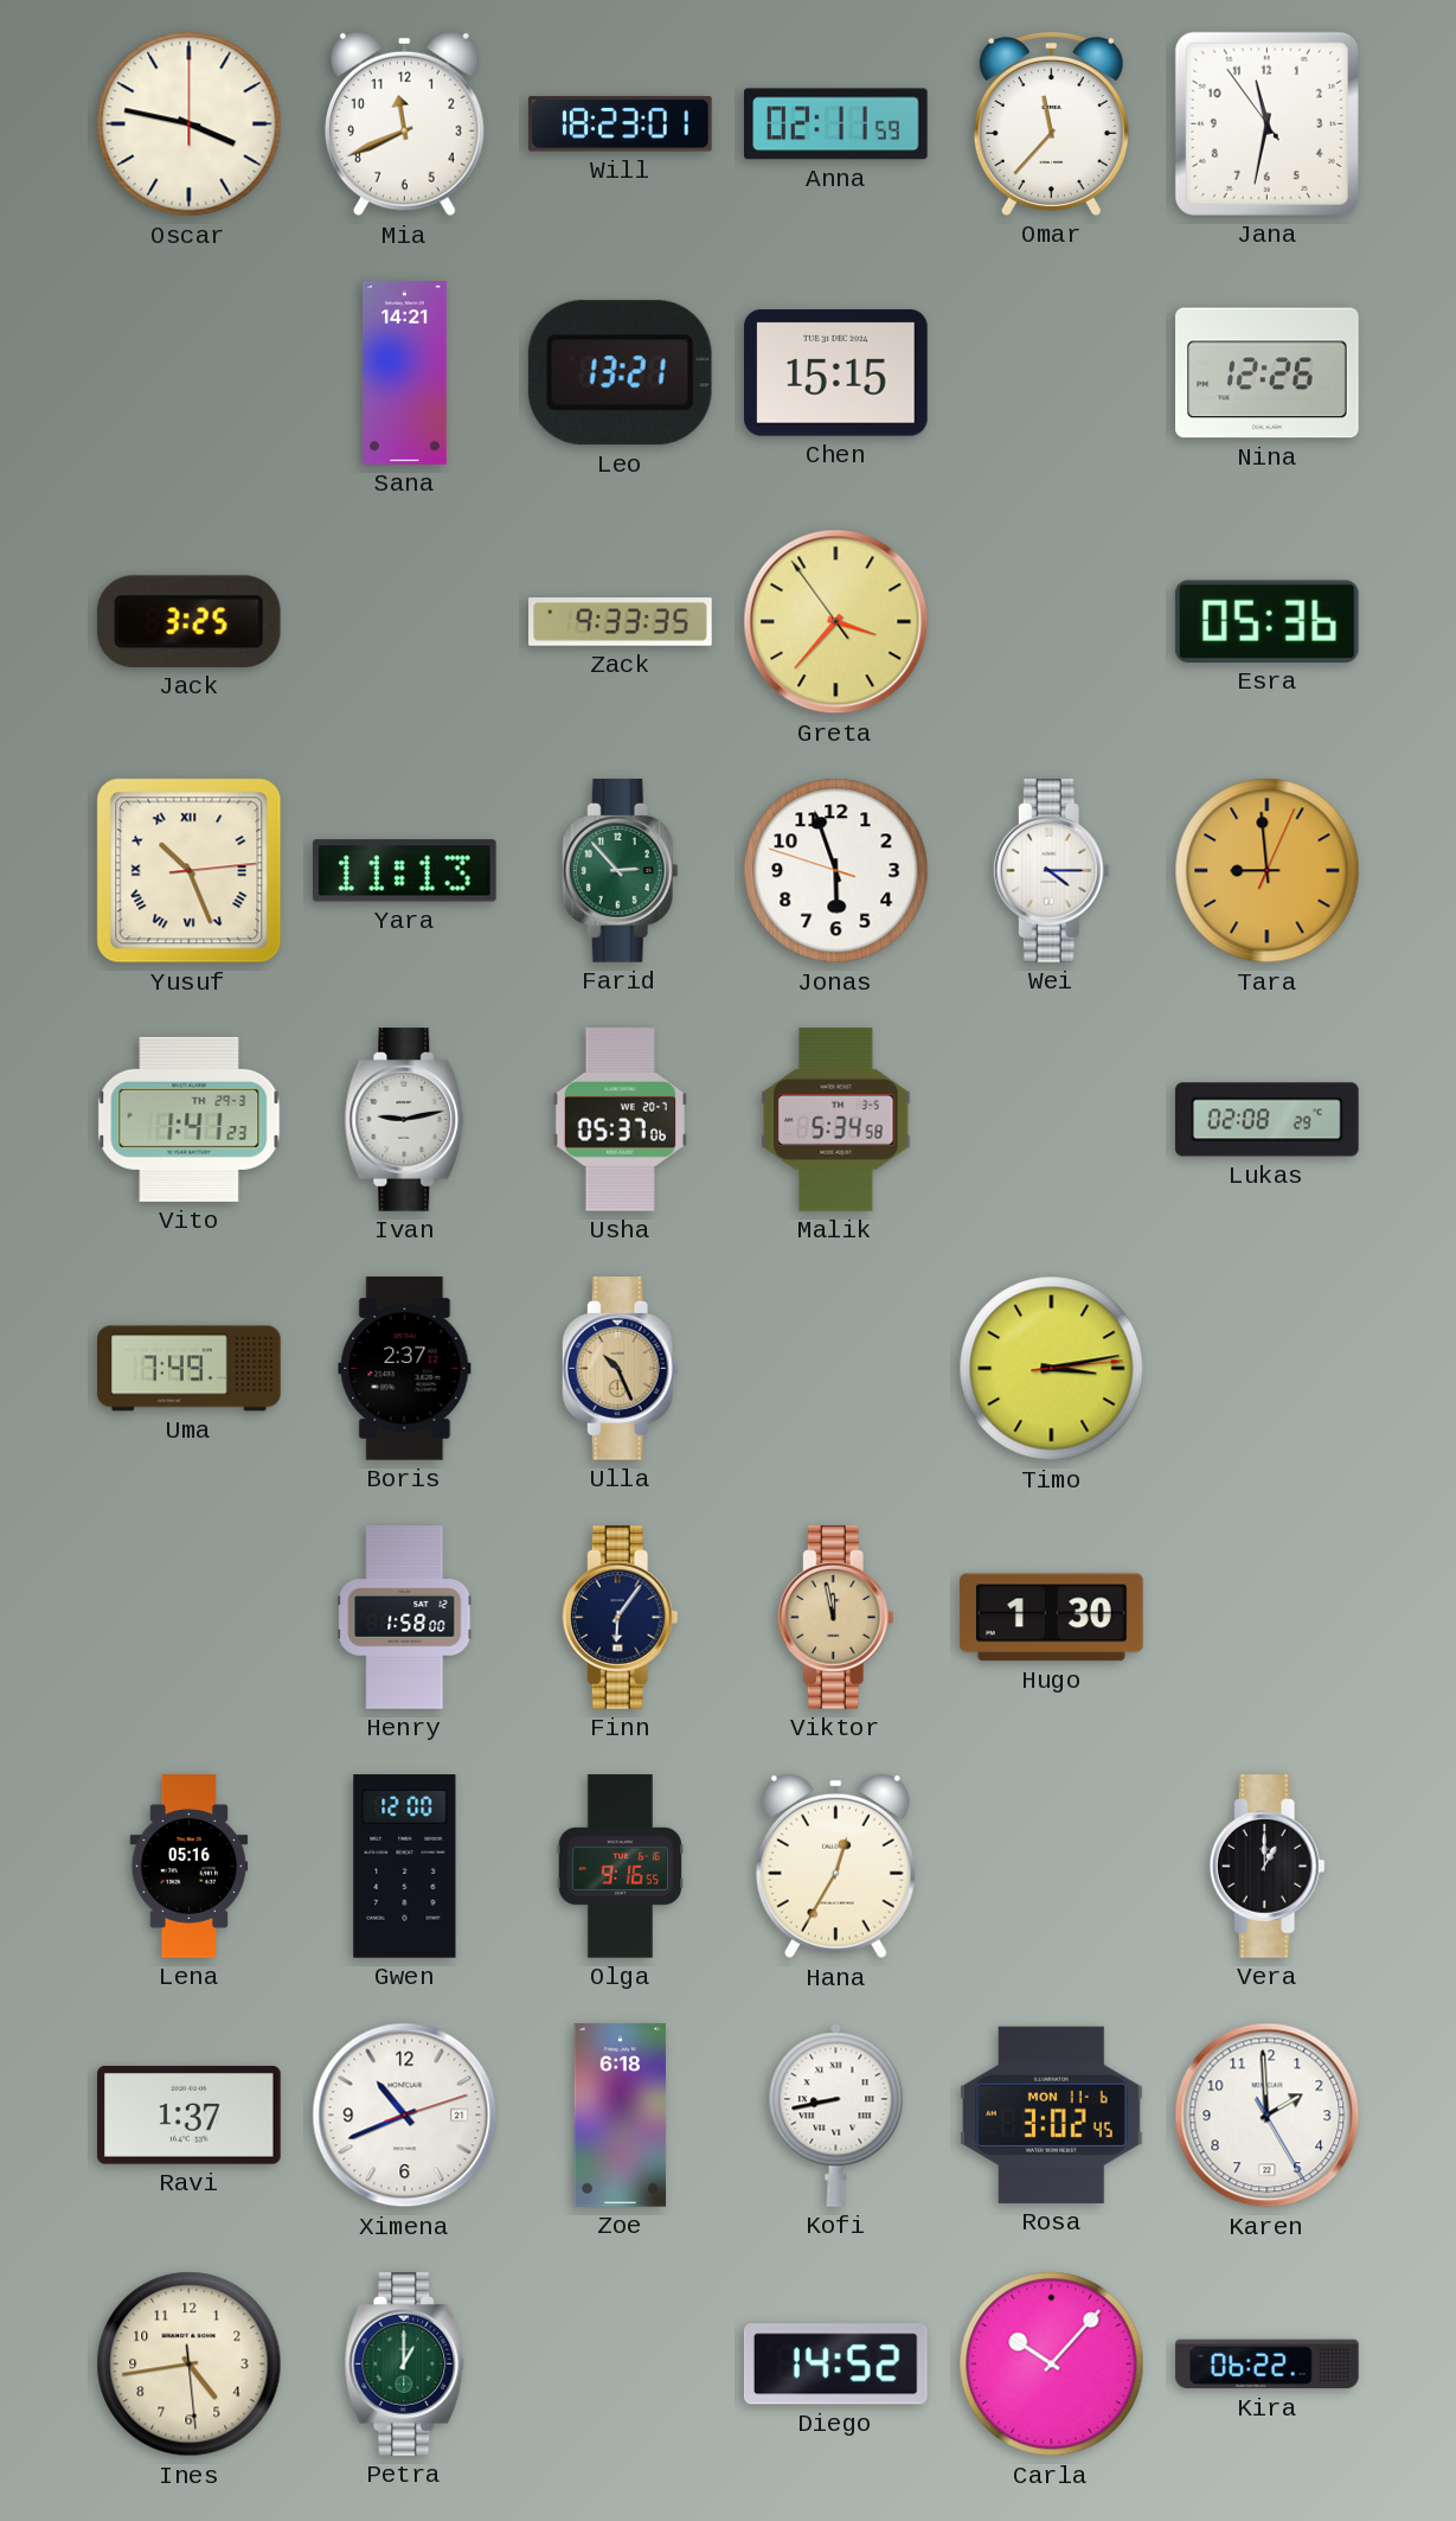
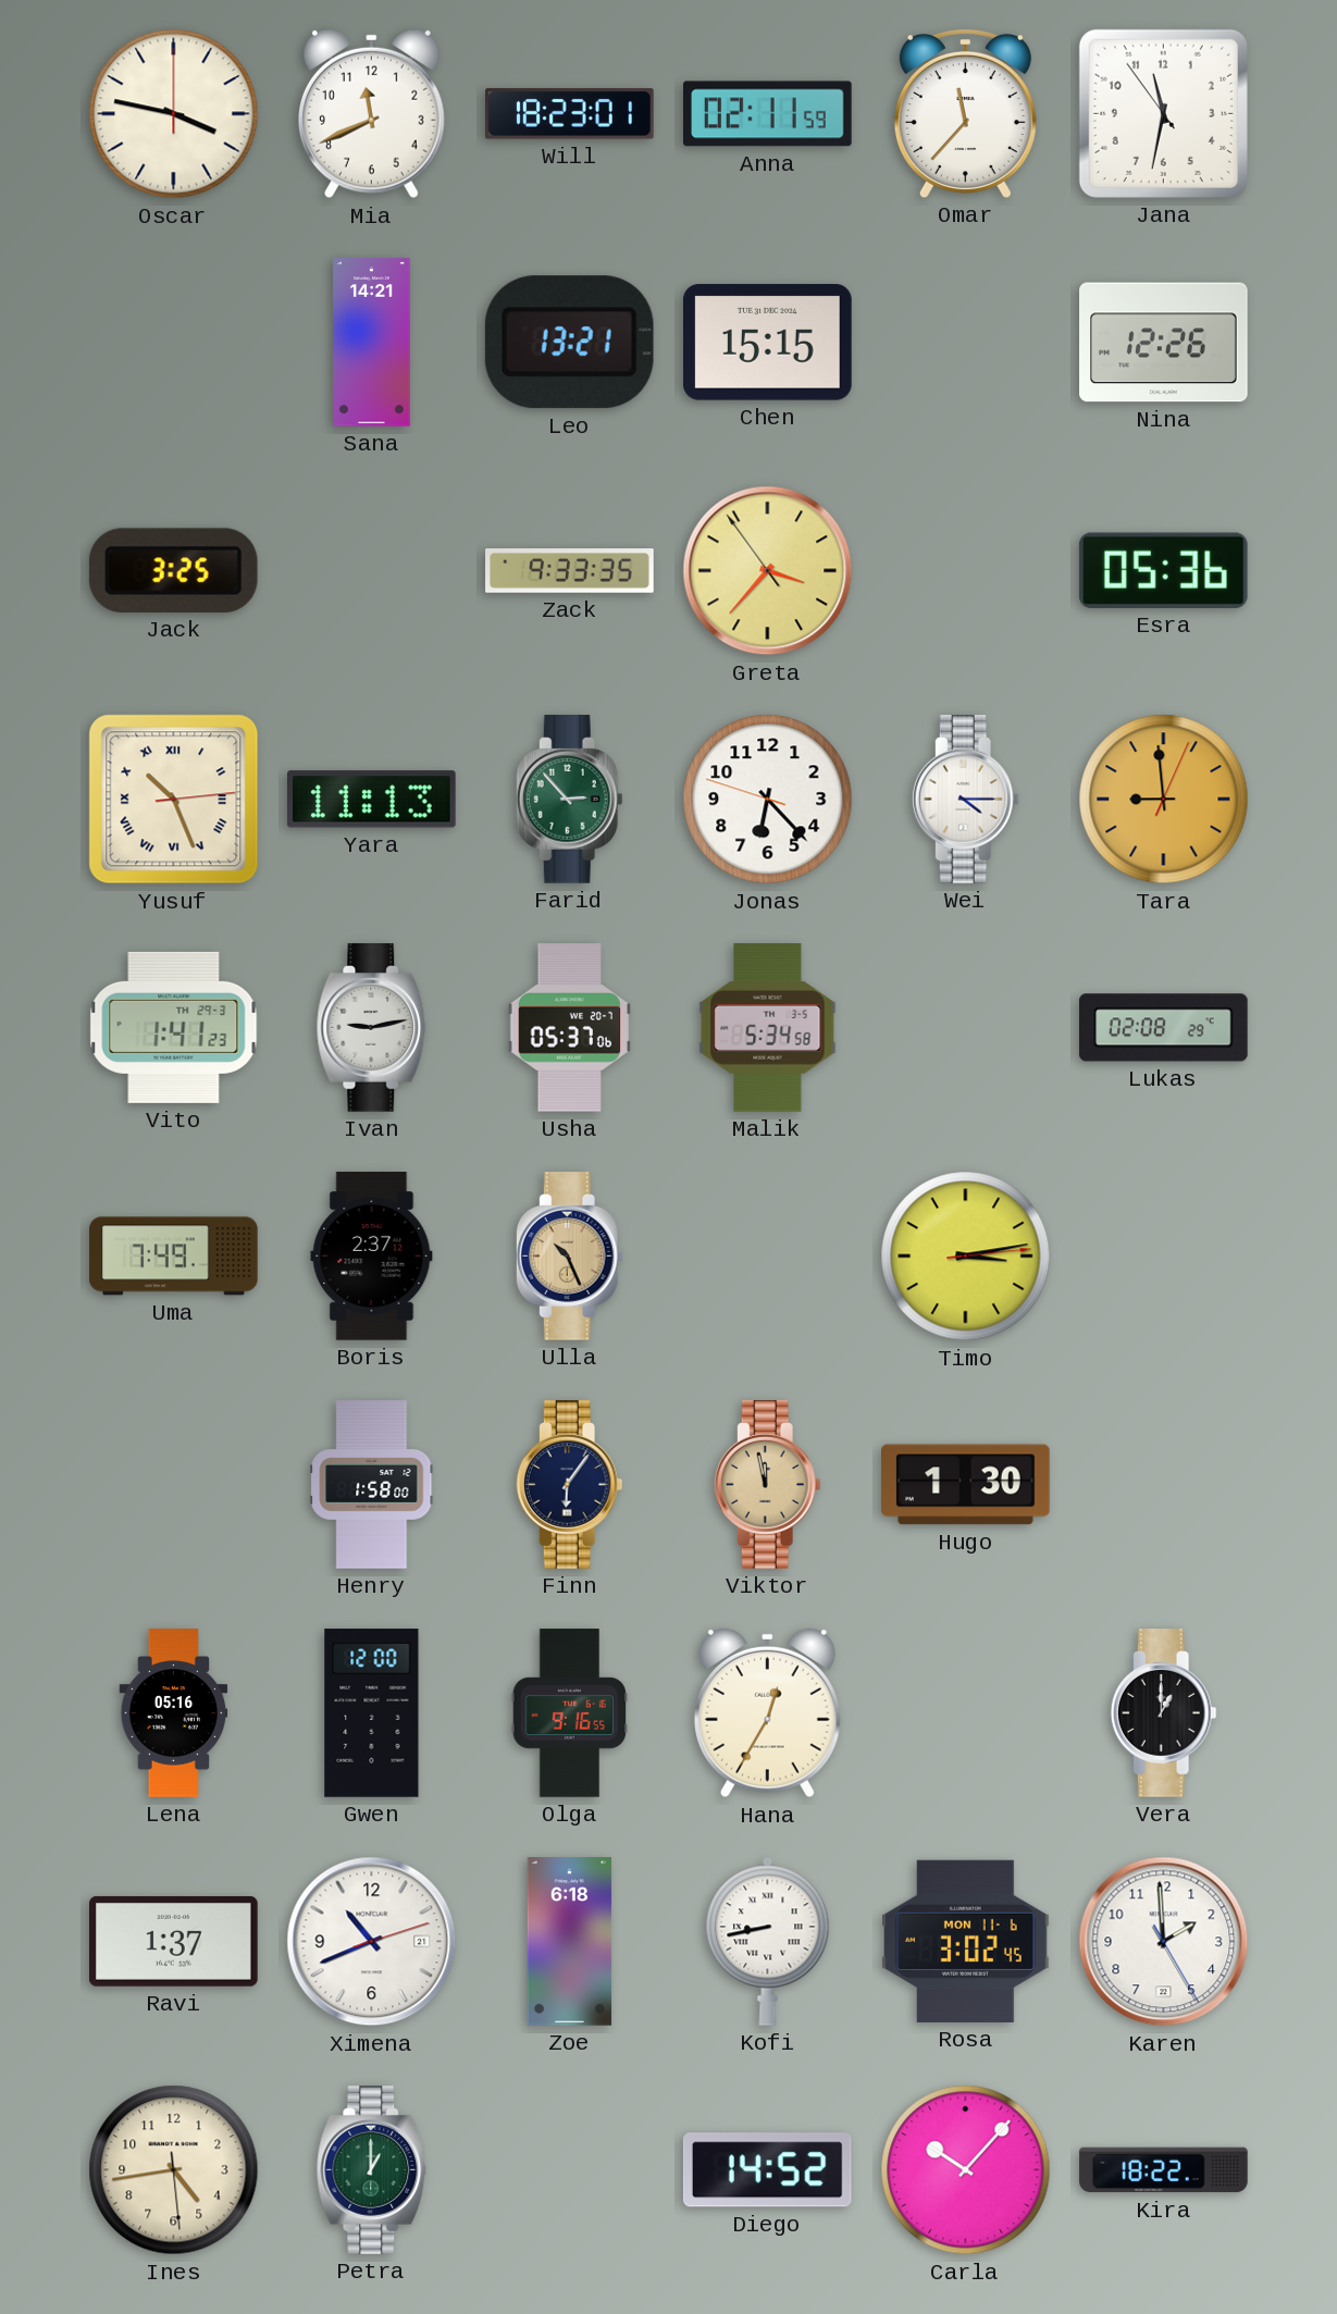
Jonas: 5:56 -> 6:22
Kira: 06:22 -> 18:22
